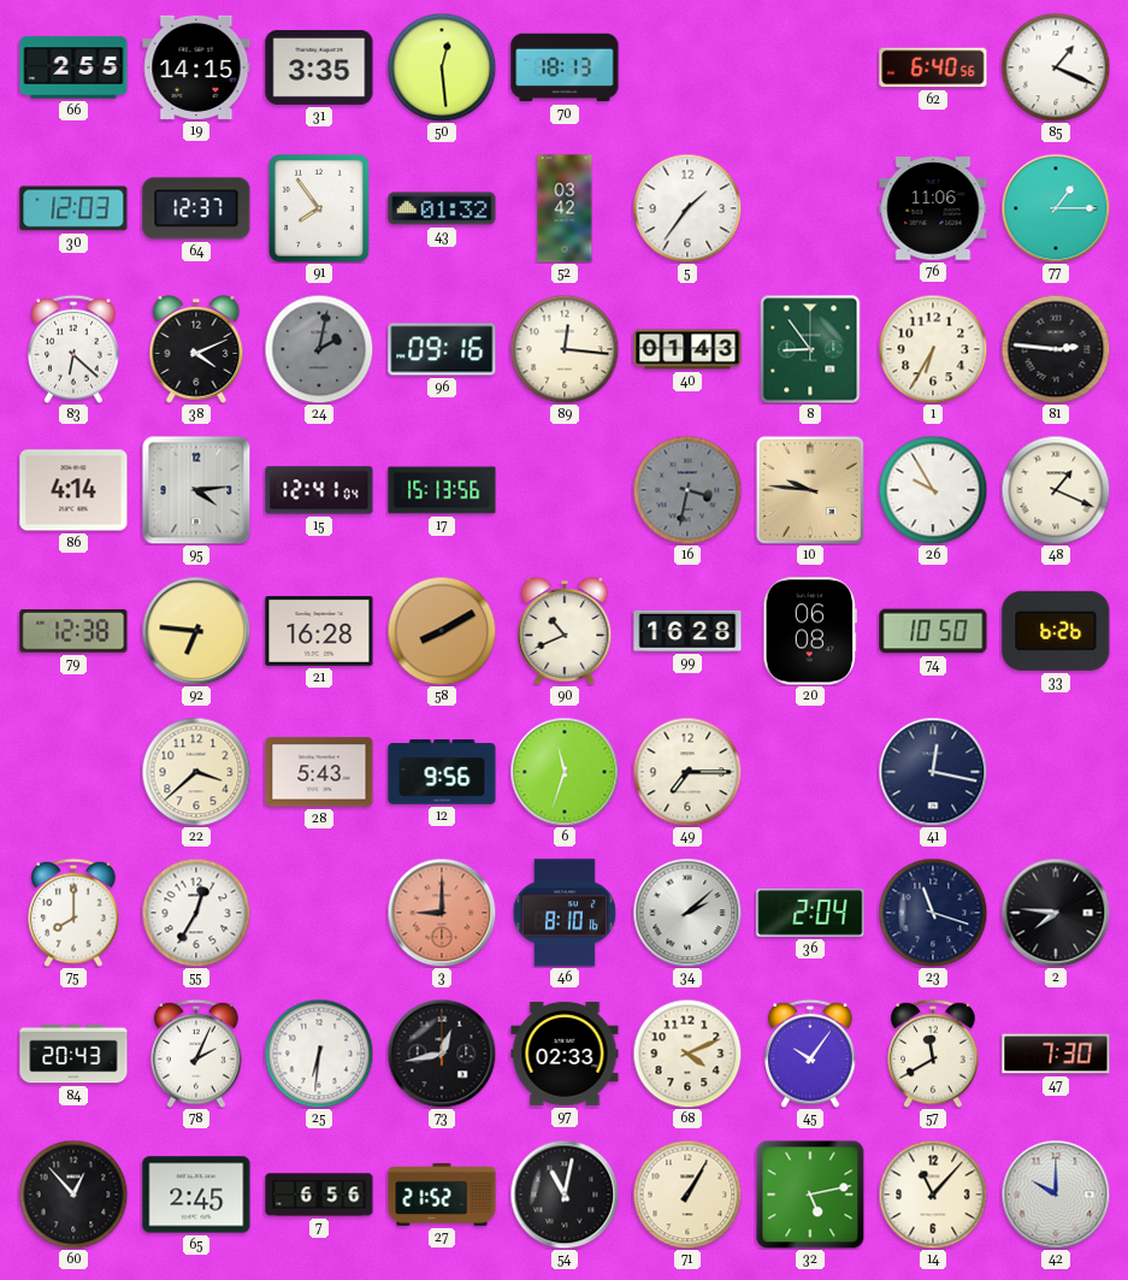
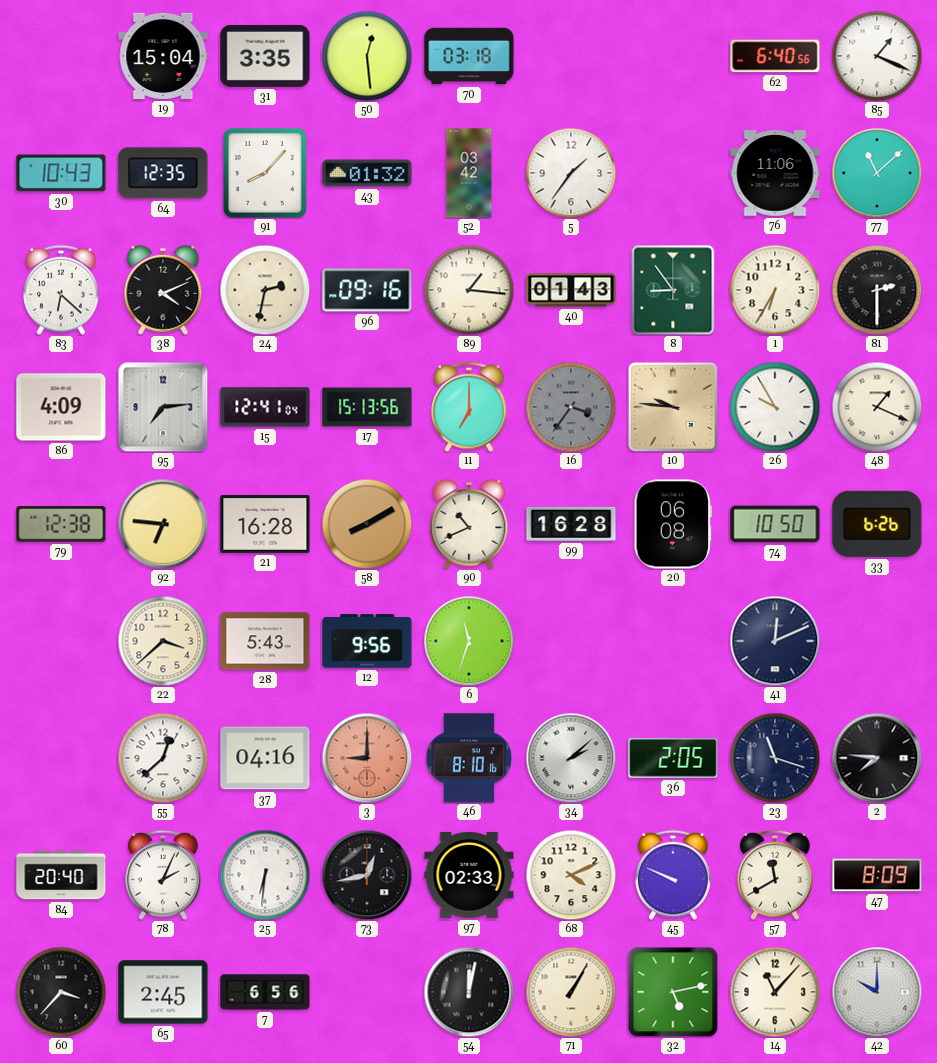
66: 2:55 -> none
19: 14:15 -> 15:04
70: 18:13 -> 03:18
30: 12:03 -> 10:43
64: 12:37 -> 12:35
91: 7:54 -> 8:07
77: 1:15 -> 11:08
24: 2:02 -> 2:32
24 dial: grey -> cream
89: 12:16 -> 1:16
81: 2:46 -> 2:30
86: 4:14 -> 4:09
95: 4:14 -> 7:14
11: none -> 7:00
16: 3:32 -> 3:36
49: 7:15 -> none
41: 12:17 -> 12:11
75: 8:00 -> none
55: 12:35 -> 12:38
37: none -> 04:16
36: 2:04 -> 2:05
84: 20:43 -> 20:40
45: 10:06 -> 9:49
47: 7:30 -> 8:09
60: 12:53 -> 3:37
27: 21:52 -> none
54: 11:02 -> 12:02
